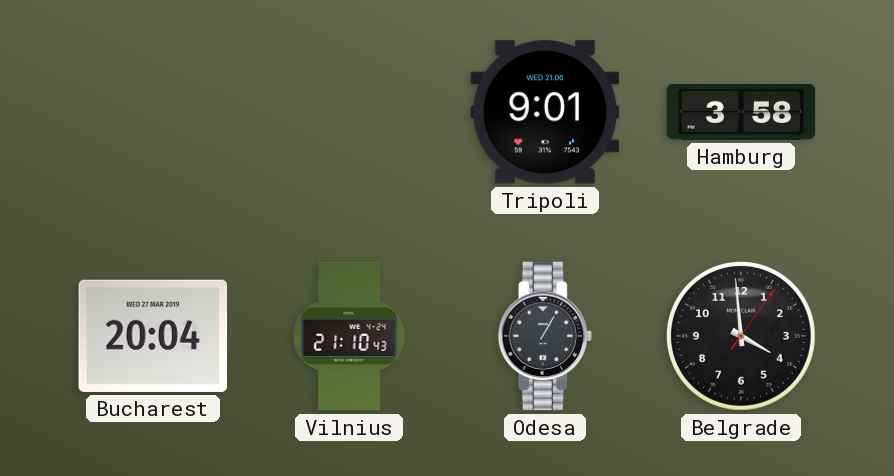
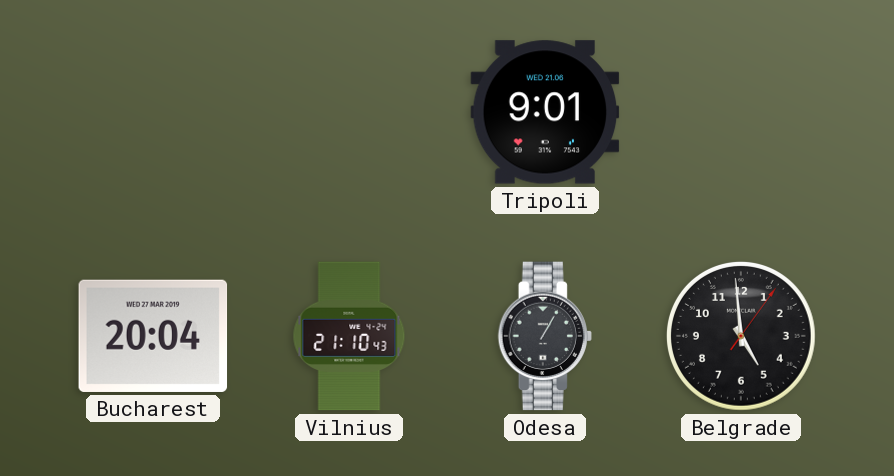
Hamburg: 3:58 -> none
Belgrade: 3:59 -> 4:59
